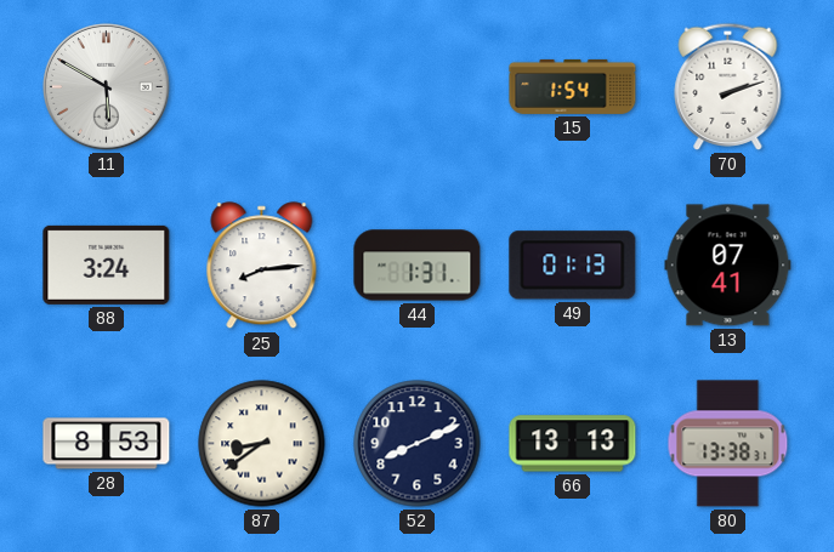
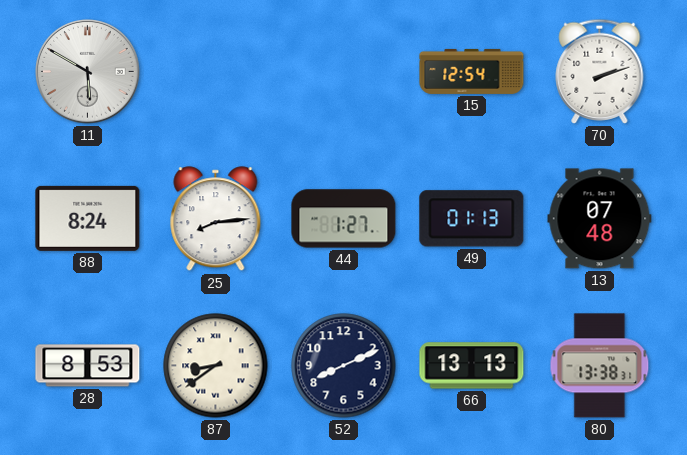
15: 1:54 -> 12:54
88: 3:24 -> 8:24
44: 1:31 -> 1:27
13: 07:41 -> 07:48
